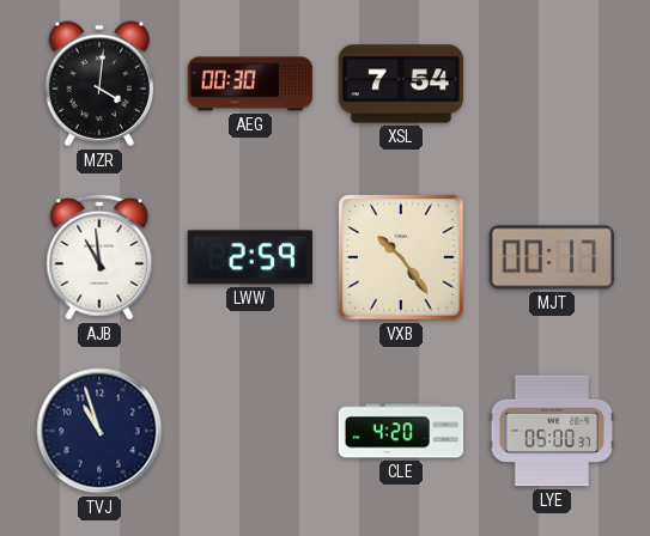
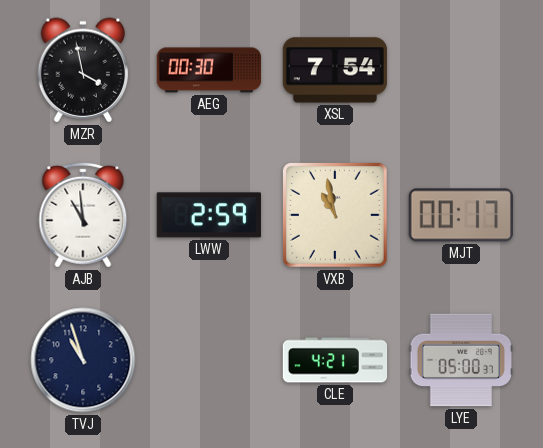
MZR: 4:01 -> 3:58
VXB: 10:24 -> 10:58
CLE: 4:20 -> 4:21
